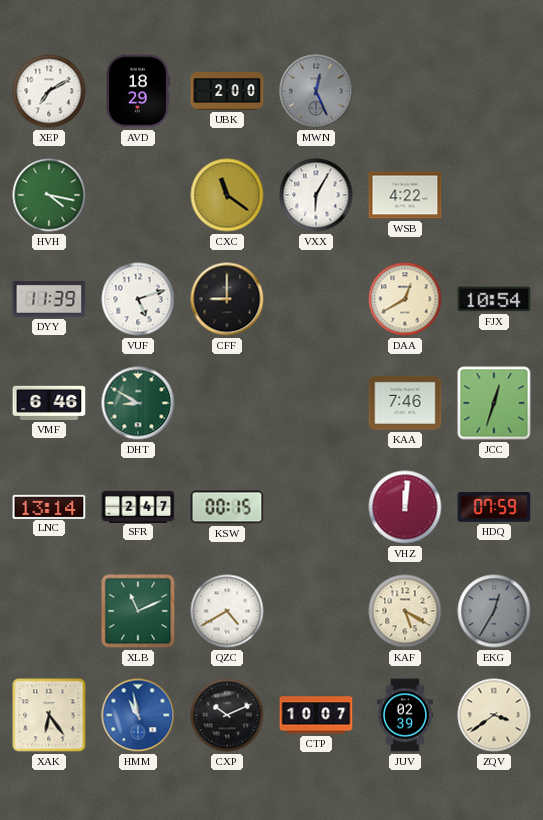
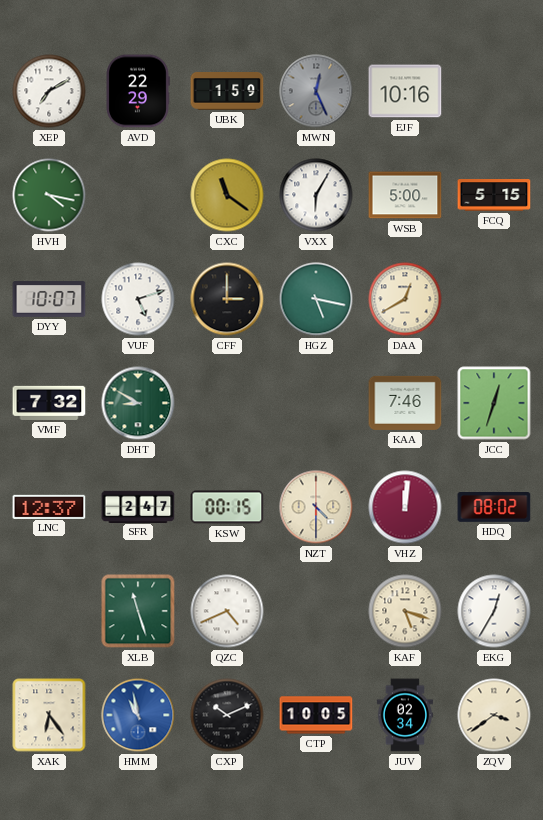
AVD: 18:29 -> 22:29
UBK: 2:00 -> 1:59
EJF: none -> 10:16
WSB: 4:22 -> 5:00
FCQ: none -> 5:15
DYY: 11:39 -> 10:07
CFF: 9:00 -> 3:00
HGZ: none -> 5:17
FJX: 10:54 -> none
VMF: 6:46 -> 7:32
LNC: 13:14 -> 12:37
NZT: none -> 4:30
HDQ: 07:59 -> 08:02
XLB: 11:11 -> 11:27
QZC: 4:40 -> 4:41
KAF: 5:20 -> 5:18
EKG dial: grey -> white
CTP: 10:07 -> 10:05
JUV: 02:39 -> 02:34
